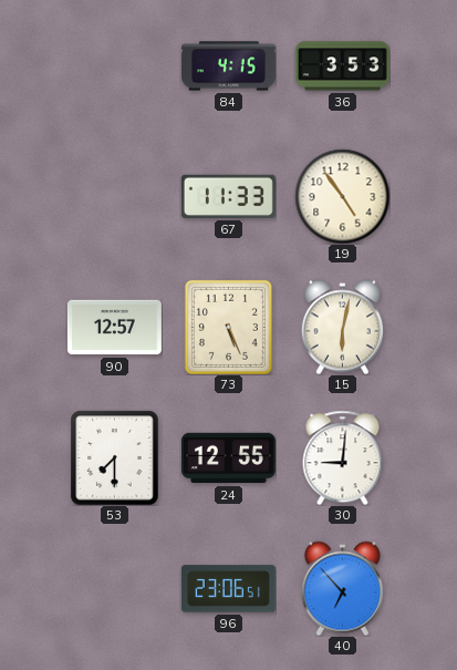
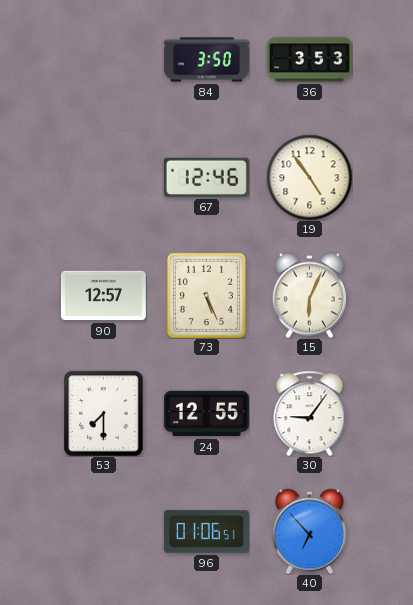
84: 4:15 -> 3:50
67: 11:33 -> 12:46
15: 6:02 -> 6:04
30: 9:01 -> 9:06
96: 23:06 -> 01:06
